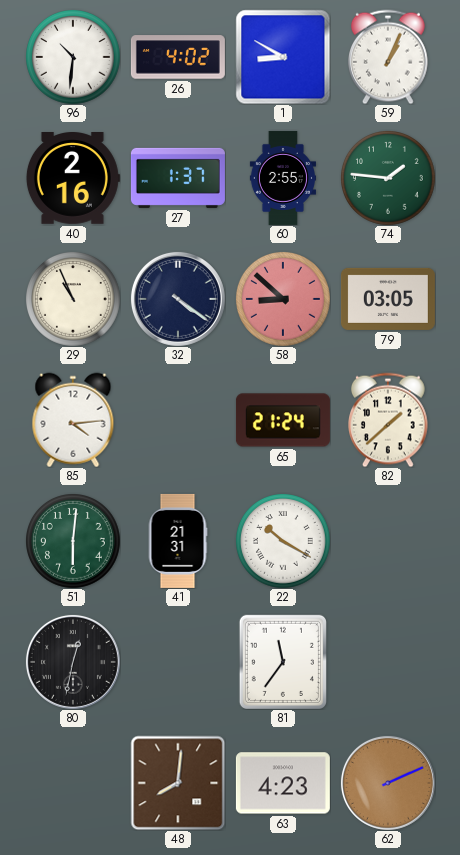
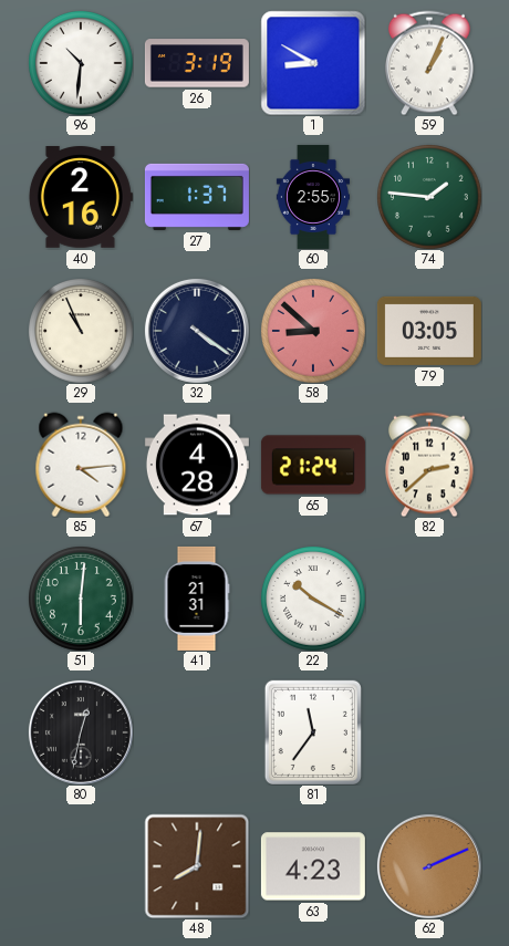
26: 4:02 -> 3:19
67: none -> 4:28
82: 1:38 -> 2:38
